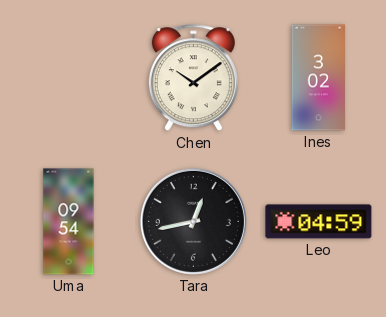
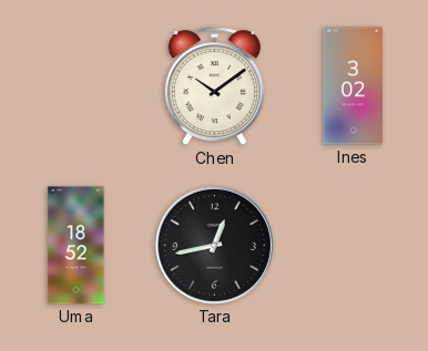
Uma: 09:54 -> 18:52
Leo: 04:59 -> none
